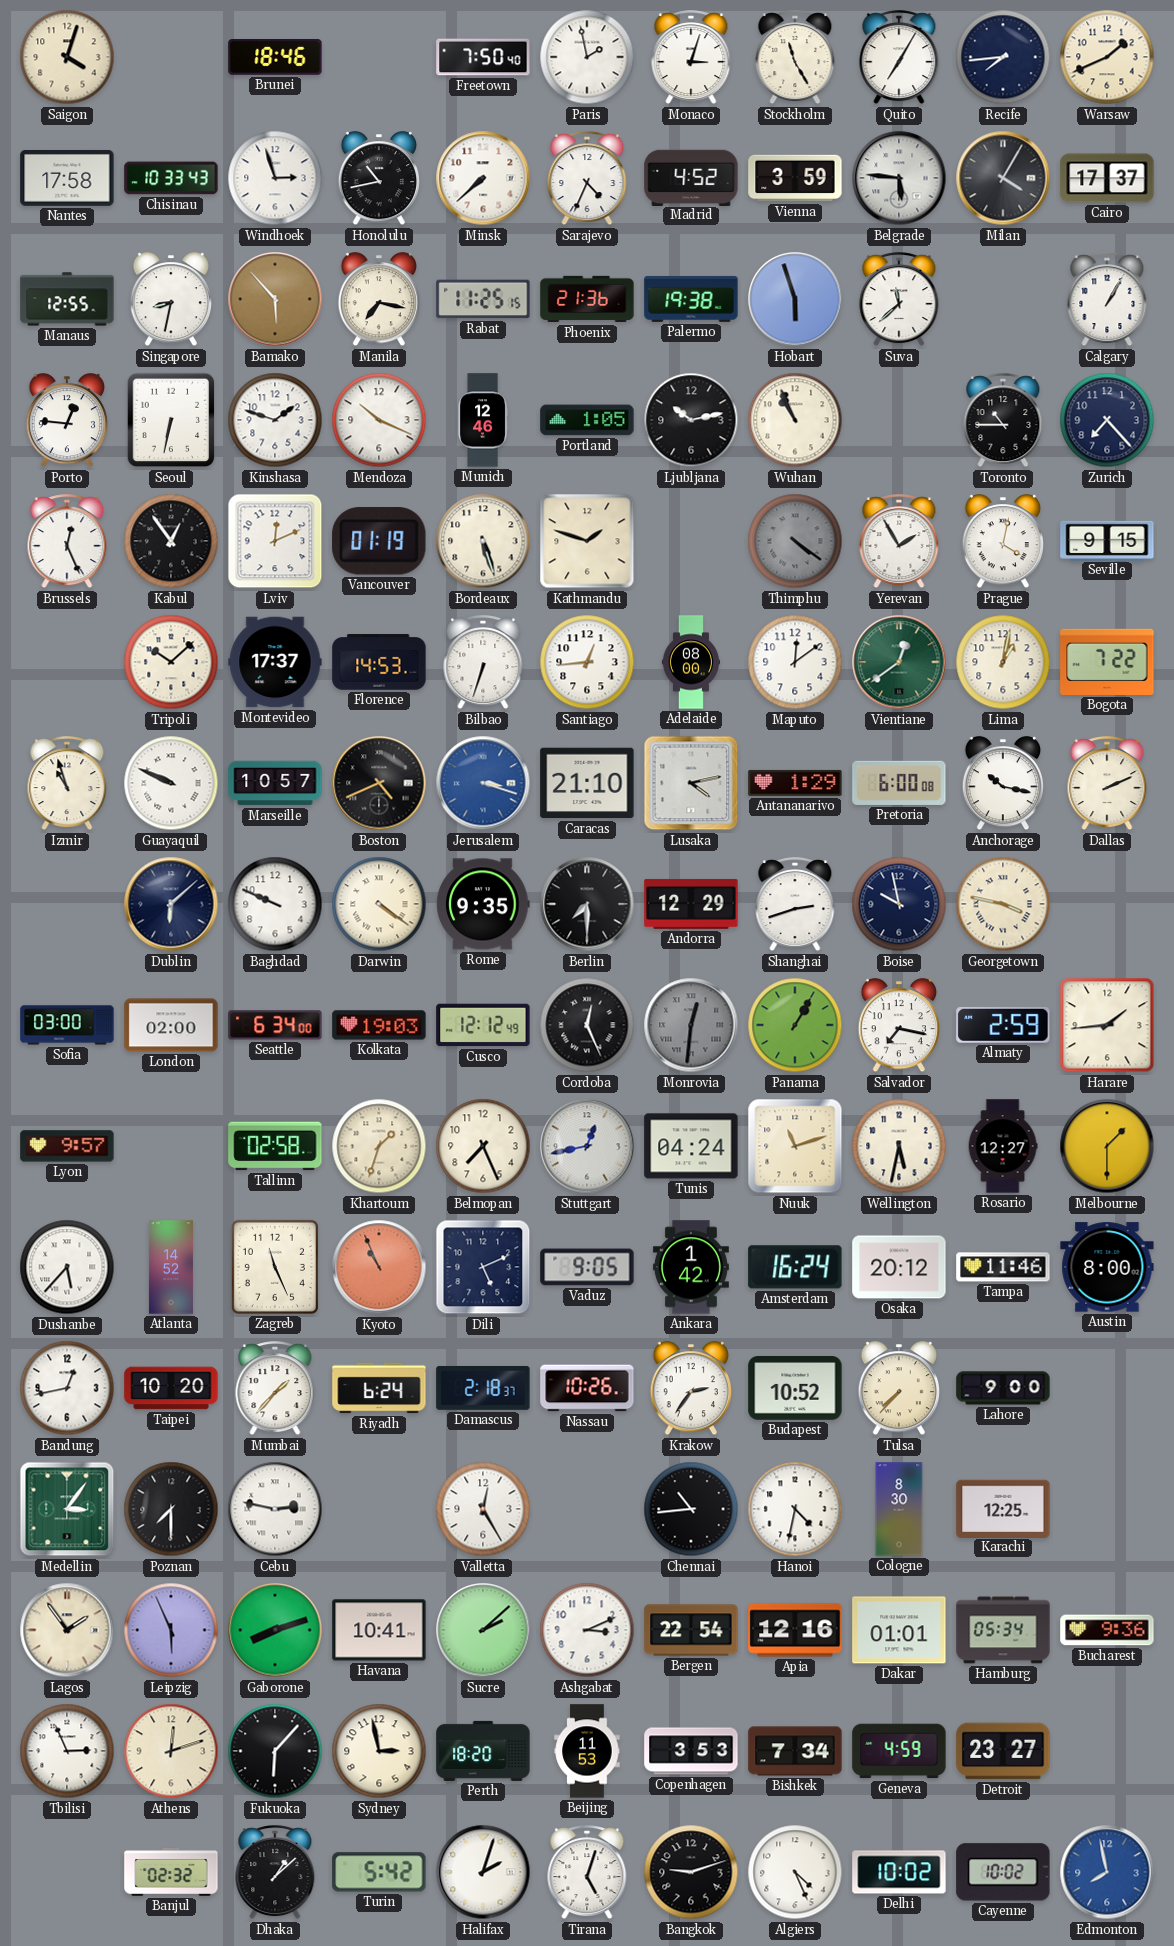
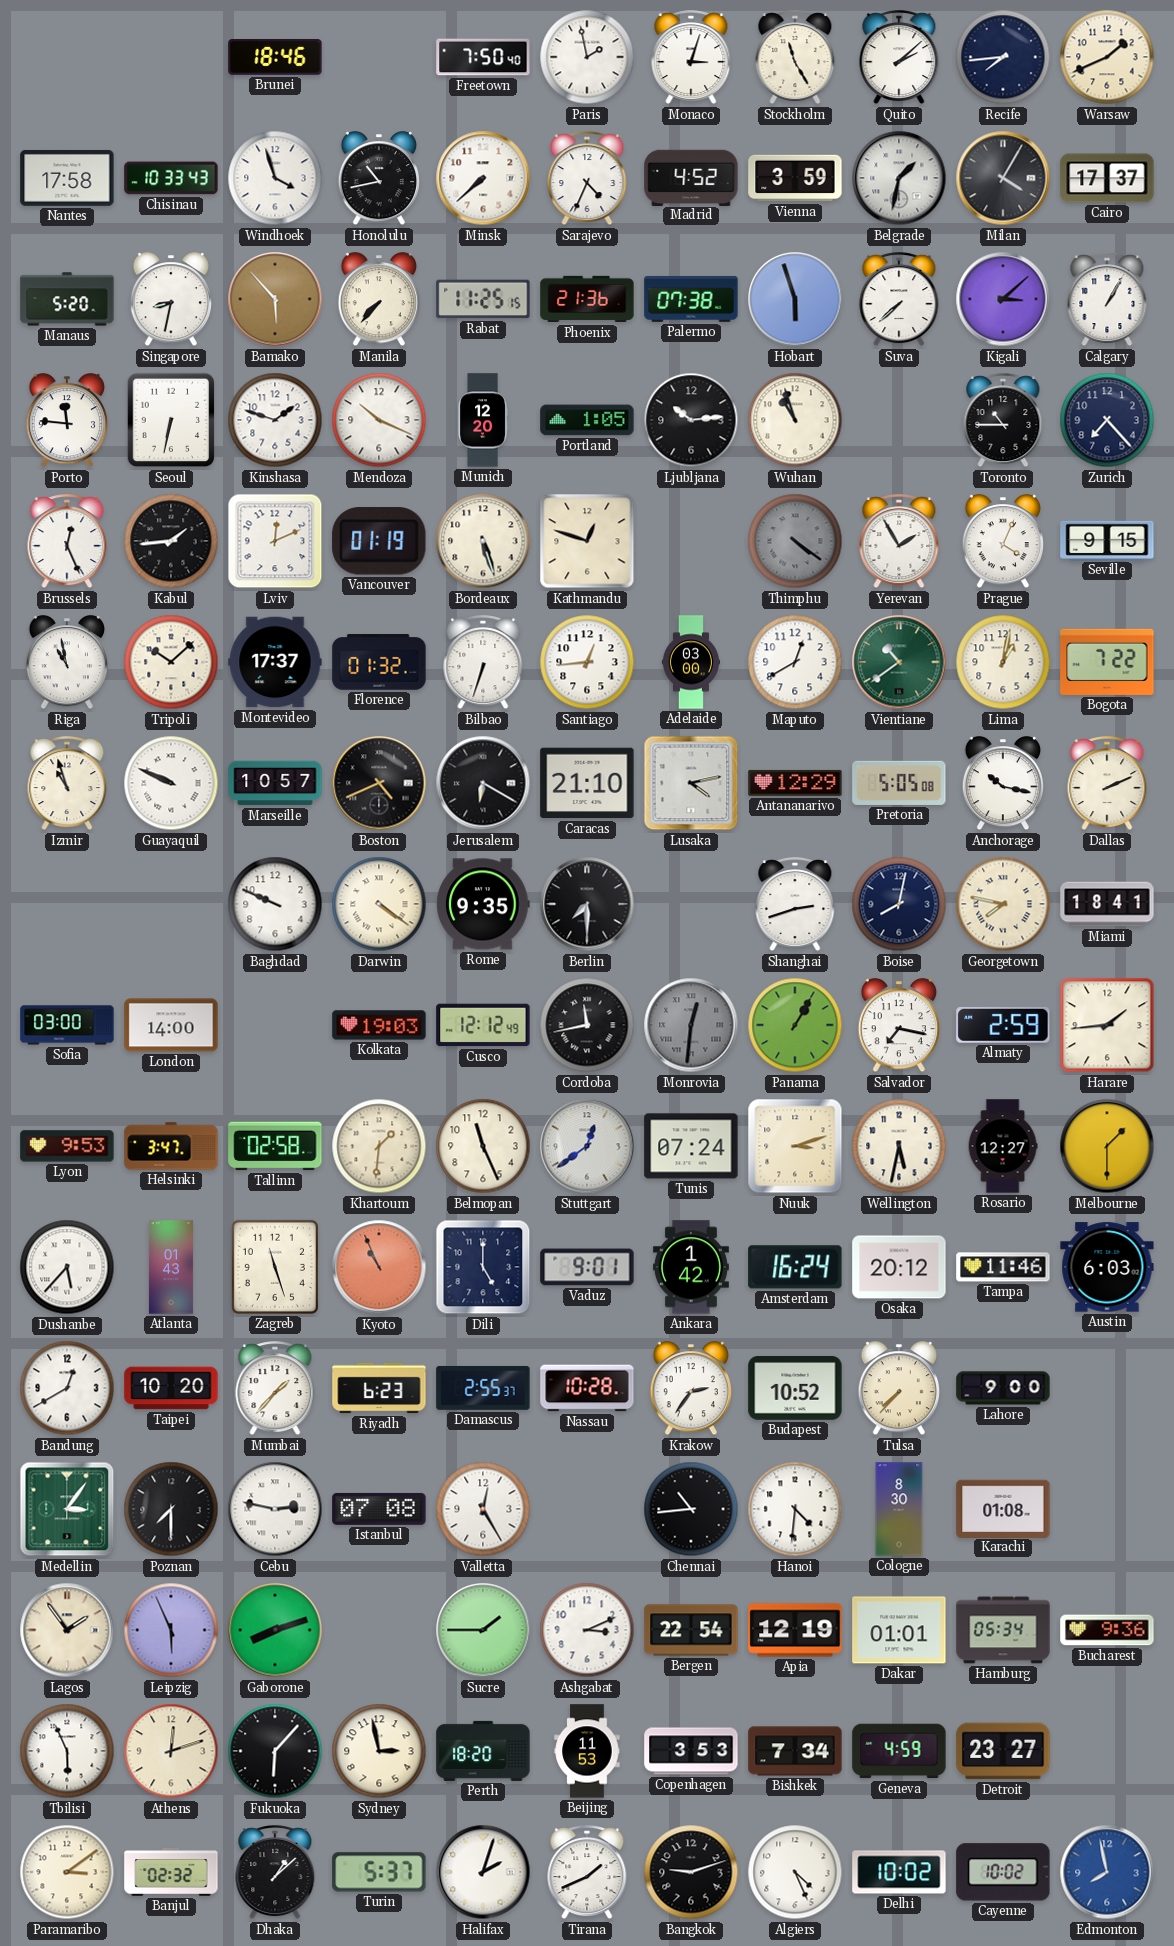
Saigon: 4:03 -> none
Quito: 7:05 -> 2:08
Windhoek: 2:57 -> 3:57
Belgrade: 5:46 -> 1:32
Manaus: 12:55 -> 5:20
Manila: 7:17 -> 7:37
Palermo: 19:38 -> 07:38
Suva: 11:38 -> 7:38
Kigali: none -> 3:08
Porto: 12:46 -> 11:46
Munich: 12:46 -> 12:20
Ljubljana: 10:13 -> 10:14
Wuhan: 10:56 -> 10:57
Kabul: 12:54 -> 1:44
Kathmandu: 1:48 -> 12:48
Prague: 4:02 -> 4:04
Riga: none -> 10:58
Florence: 14:53 -> 01:32
Adelaide: 08:00 -> 03:00
Maputo: 12:09 -> 12:40
Vientiane: 12:39 -> 10:39
Jerusalem: 3:18 -> 6:20
Jerusalem dial: blue -> black
Antananarivo: 1:29 -> 12:29
Pretoria: 6:00 -> 5:05
Dublin: 6:08 -> none
Andorra: 12:29 -> none
Boise: 9:58 -> 8:02
Georgetown: 3:47 -> 7:47
Miami: none -> 18:41
London: 02:00 -> 14:00
Seattle: 6:34 -> none
Cordoba: 12:26 -> 11:43
Lyon: 9:57 -> 9:53
Helsinki: none -> 3:47
Khartoum: 1:33 -> 1:31
Belmopan: 7:26 -> 11:26
Stuttgart: 12:43 -> 12:39
Tunis: 04:24 -> 07:24
Nuuk: 11:12 -> 3:12
Atlanta: 14:52 -> 01:43
Zagreb: 11:26 -> 11:27
Dili: 5:11 -> 5:00
Vaduz: 9:05 -> 9:01
Austin: 8:00 -> 6:03
Bandung: 12:43 -> 12:40
Riyadh: 6:24 -> 6:23
Damascus: 2:18 -> 2:55
Nassau: 10:26 -> 10:28
Istanbul: none -> 07:08
Hanoi: 4:32 -> 4:31
Karachi: 12:25 -> 01:08
Havana: 10:41 -> none
Sucre: 2:08 -> 1:45
Apia: 12:16 -> 12:19
Tbilisi: 2:56 -> 5:56
Paramaribo: none -> 3:09
Turin: 5:42 -> 5:37
Tirana: 5:03 -> 1:41
